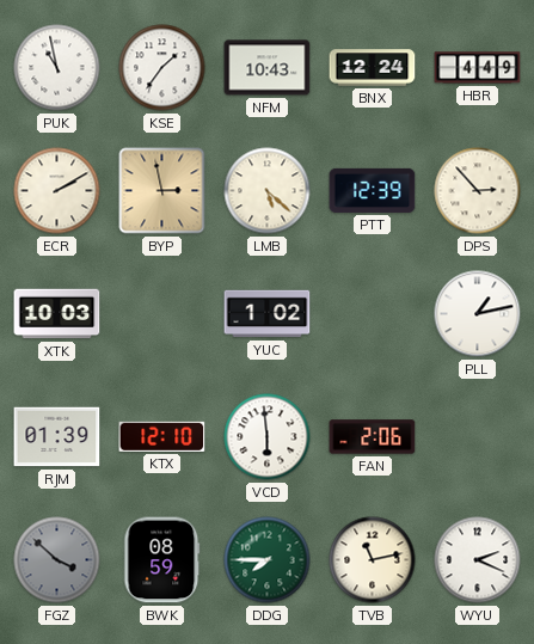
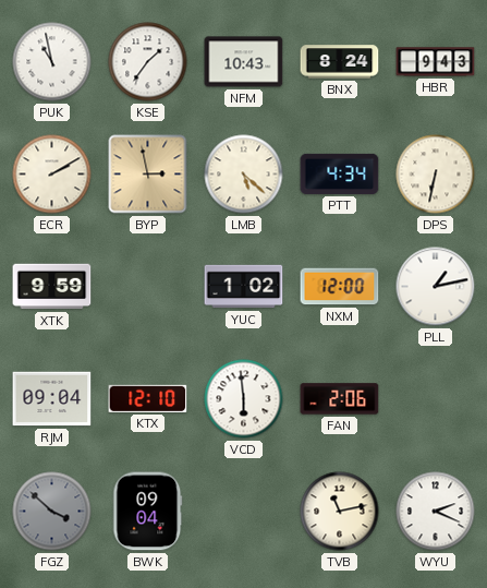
BNX: 12:24 -> 8:24
HBR: 4:49 -> 9:43
PTT: 12:39 -> 4:34
DPS: 2:53 -> 6:32
XTK: 10:03 -> 9:59
NXM: none -> 12:00
RJM: 01:39 -> 09:04
BWK: 08:59 -> 09:04
DDG: 7:45 -> none
